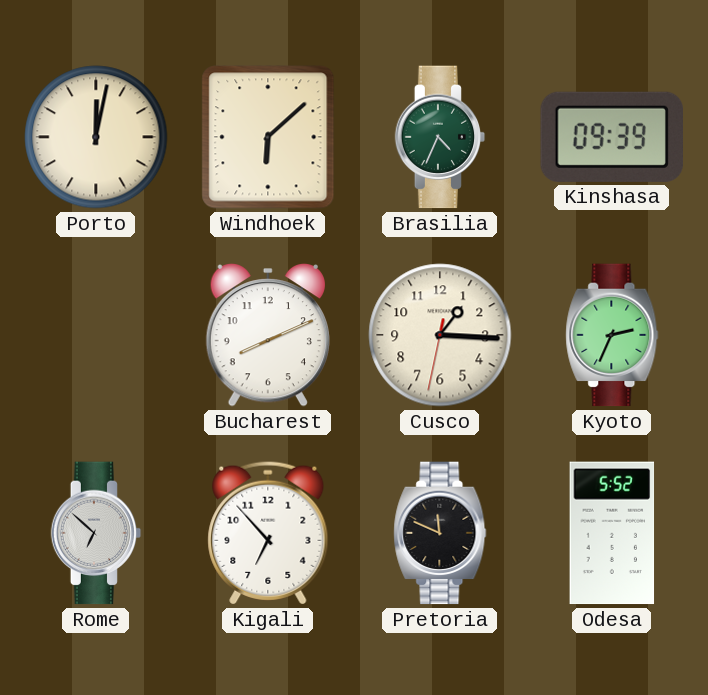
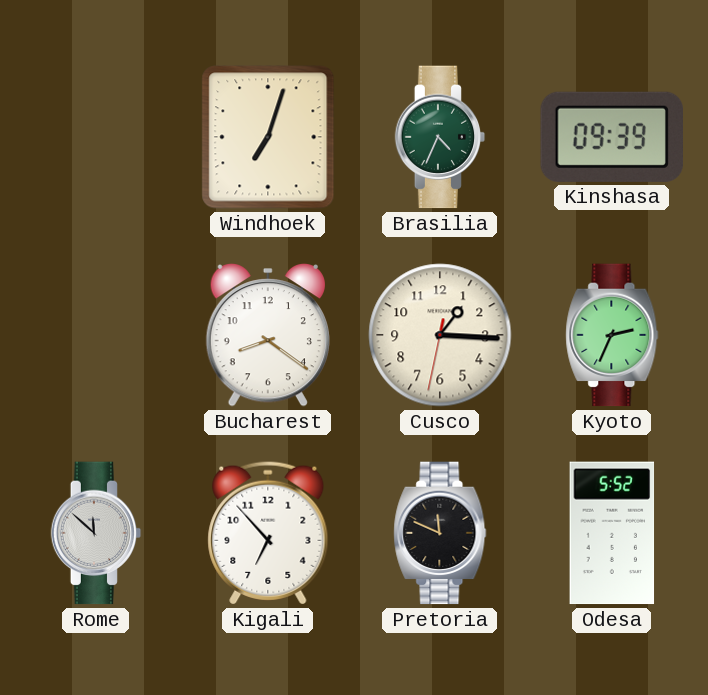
Porto: 12:02 -> none
Windhoek: 6:08 -> 7:03
Bucharest: 8:11 -> 8:21
Rome: 6:52 -> 11:52
